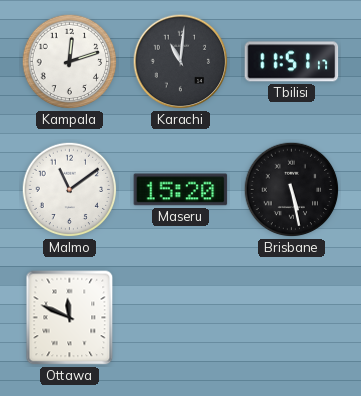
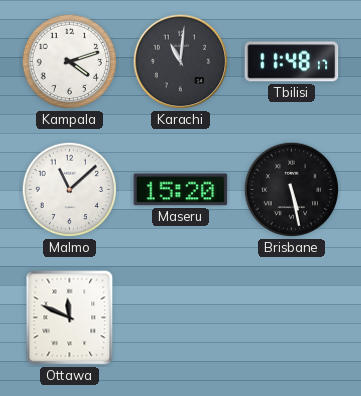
Kampala: 12:12 -> 4:12
Tbilisi: 11:51 -> 11:48
Malmo: 11:09 -> 11:08
